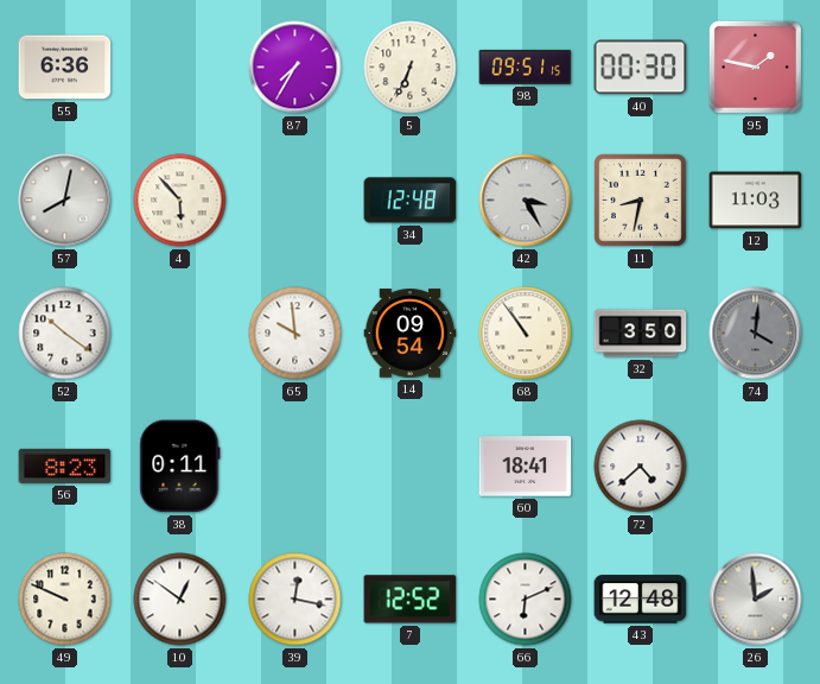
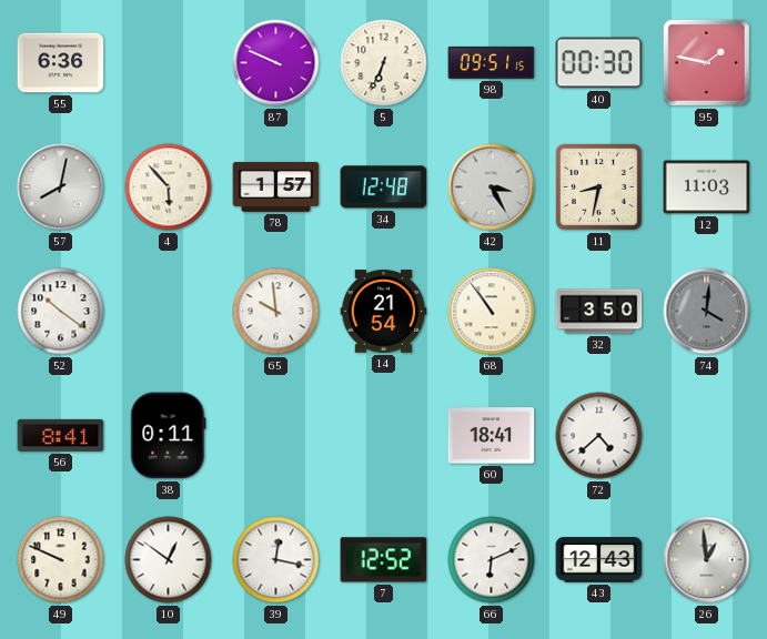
87: 7:35 -> 9:49
78: none -> 1:57
14: 09:54 -> 21:54
56: 8:23 -> 8:41
43: 12:48 -> 12:43
26: 1:59 -> 12:59
